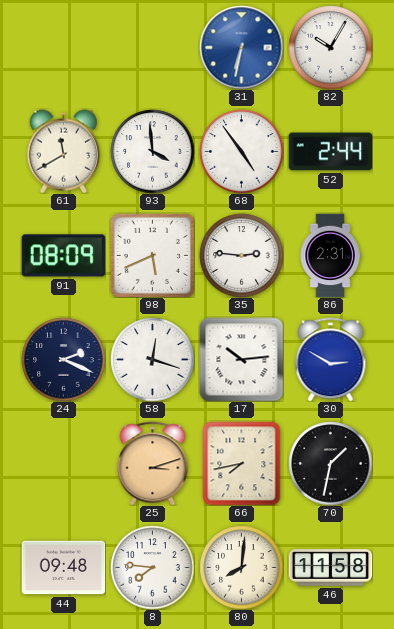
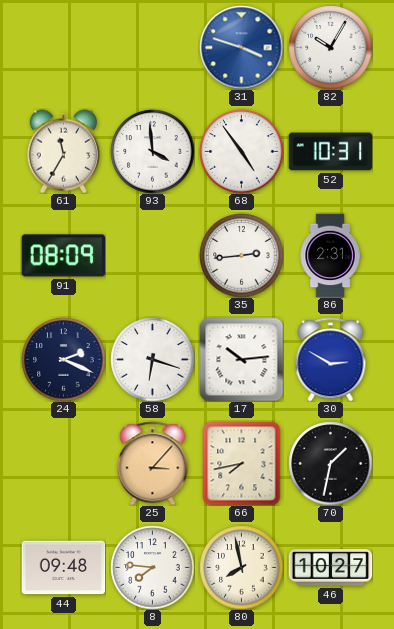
31: 6:32 -> 3:48
61: 11:40 -> 11:35
52: 2:44 -> 10:31
98: 5:41 -> none
35: 2:46 -> 2:44
58: 12:18 -> 6:18
25: 3:12 -> 3:07
80: 8:01 -> 7:58
46: 11:58 -> 10:27
